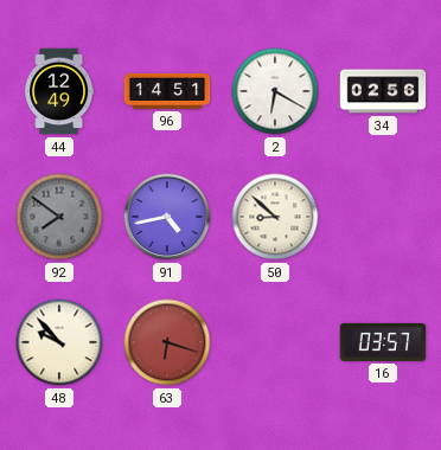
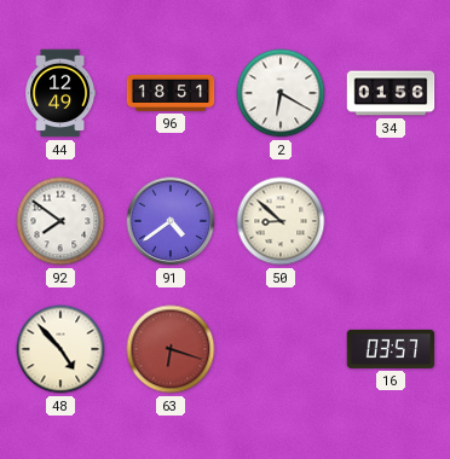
96: 14:51 -> 18:51
34: 02:56 -> 01:56
92 dial: grey -> white
91: 4:43 -> 4:39
48: 9:53 -> 4:53
